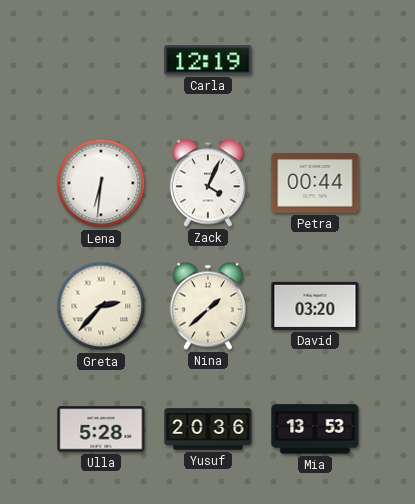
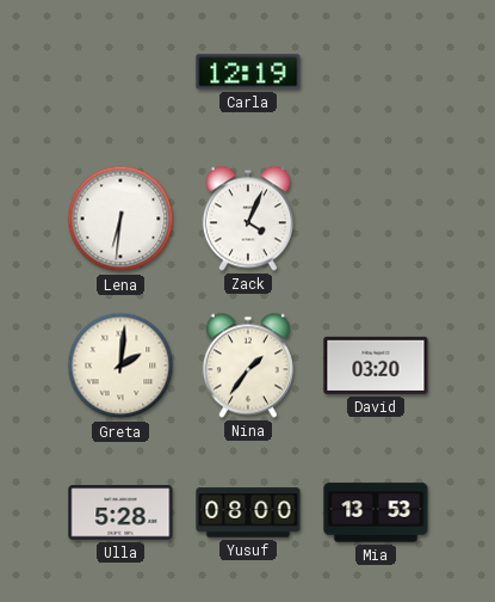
Petra: 00:44 -> none
Greta: 2:37 -> 2:01
Nina: 1:38 -> 1:36
Yusuf: 20:36 -> 08:00
